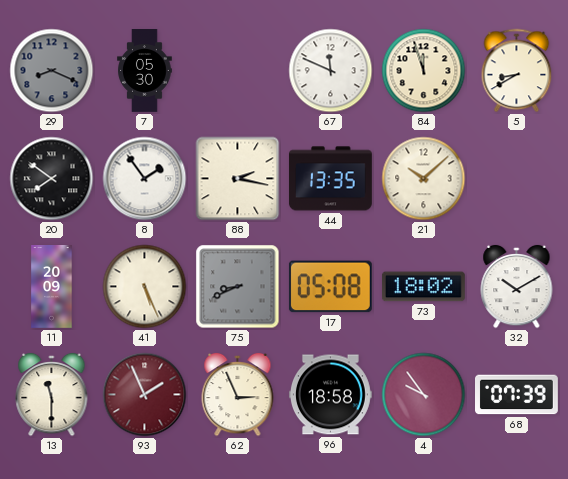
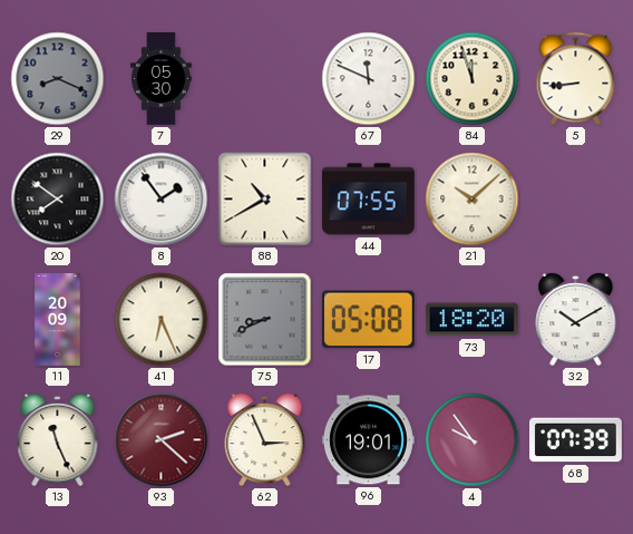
5: 8:40 -> 8:44
88: 2:17 -> 10:40
44: 13:35 -> 07:55
41: 5:26 -> 6:26
73: 18:02 -> 18:20
13: 11:30 -> 11:26
93: 1:56 -> 2:22
96: 18:58 -> 19:01
